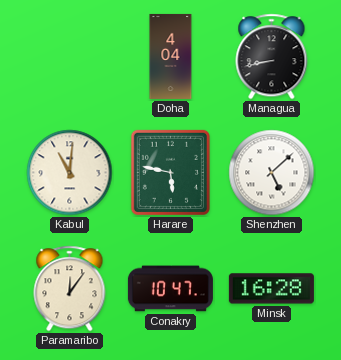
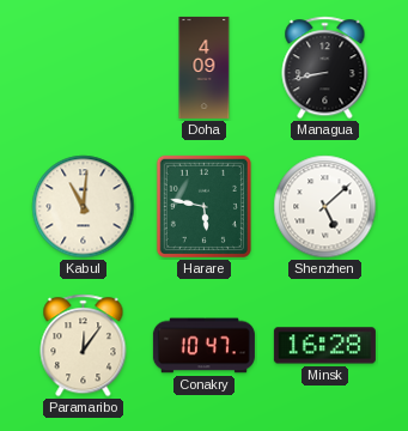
Doha: 4:04 -> 4:09
